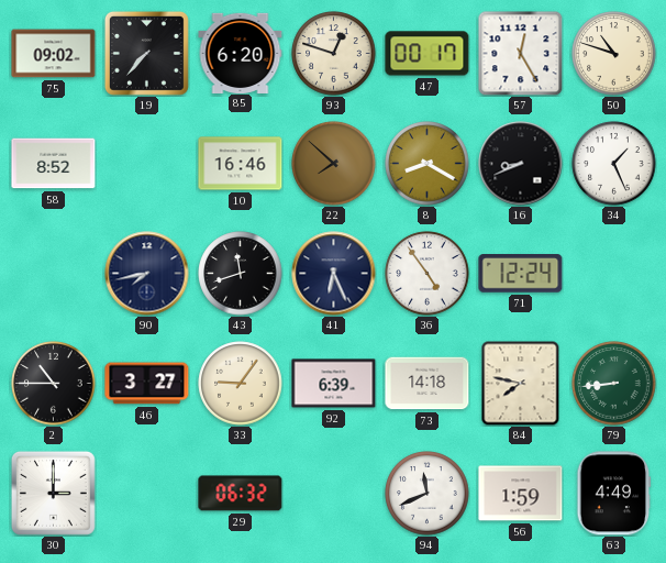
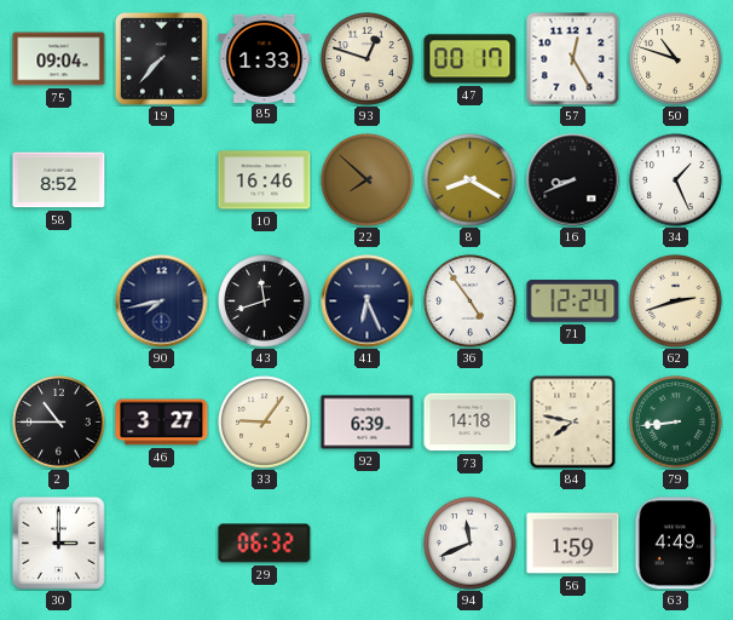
75: 09:02 -> 09:04
85: 6:20 -> 1:33
62: none -> 2:42
